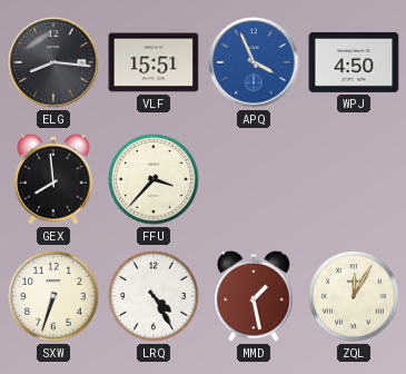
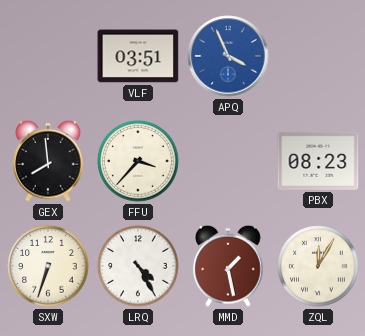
ELG: 8:16 -> none
VLF: 15:51 -> 03:51
WPJ: 4:50 -> none
PBX: none -> 08:23
